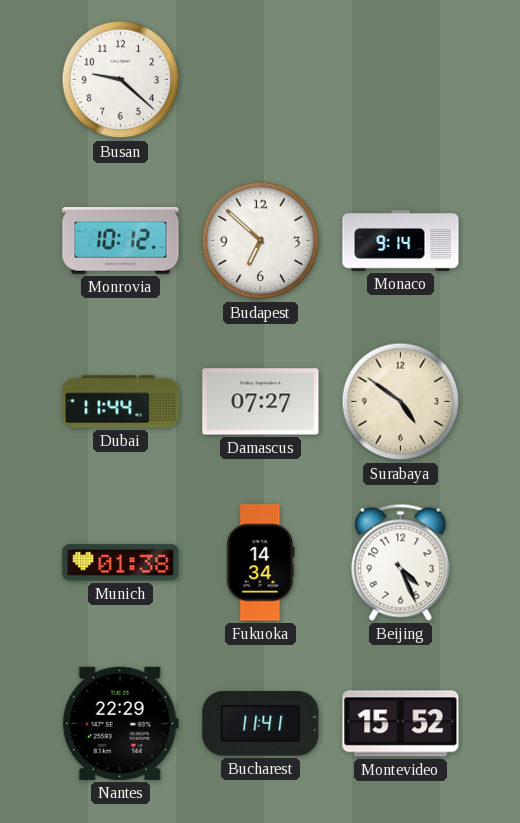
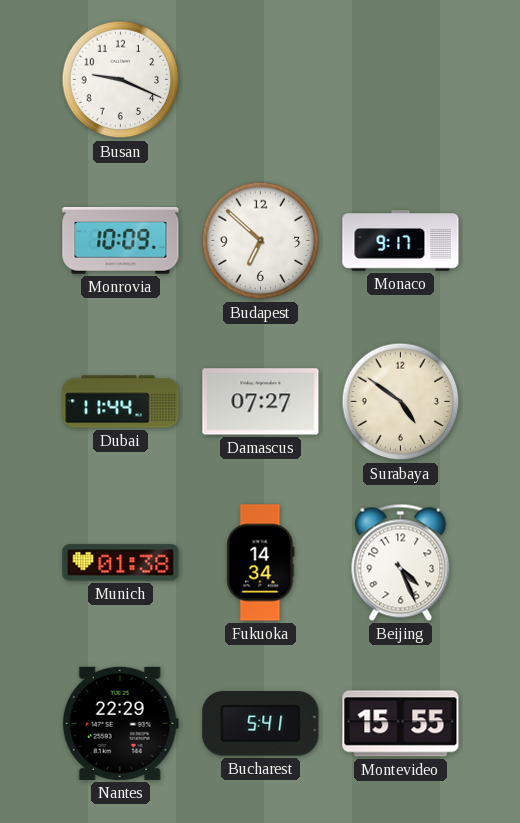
Busan: 9:22 -> 9:19
Monrovia: 10:12 -> 10:09
Monaco: 9:14 -> 9:17
Bucharest: 11:41 -> 5:41
Montevideo: 15:52 -> 15:55
